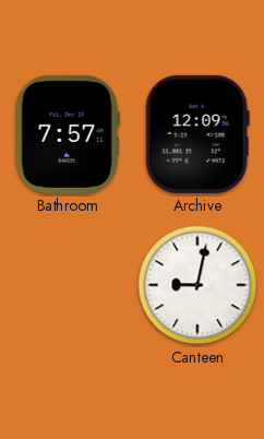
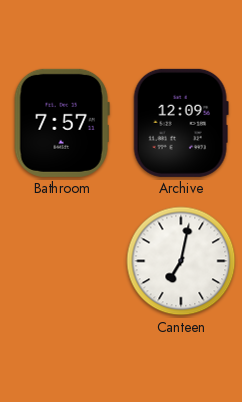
Canteen: 9:02 -> 7:02
